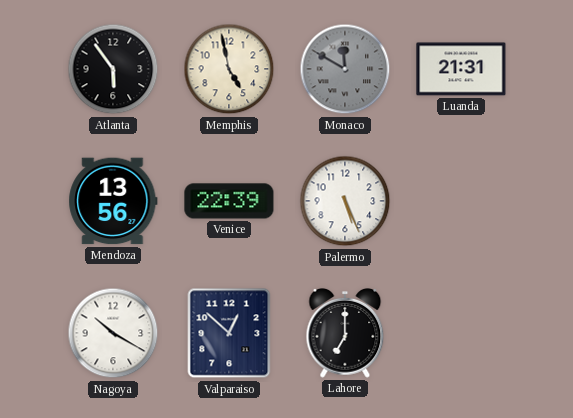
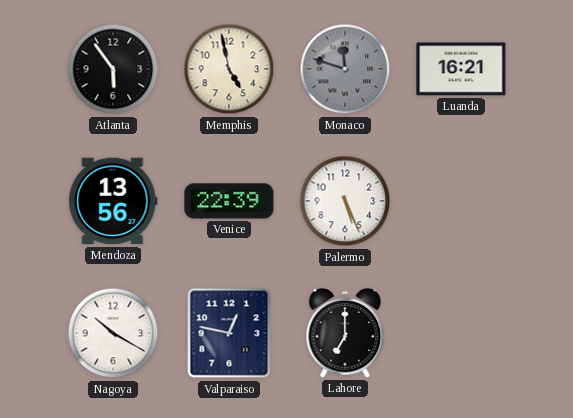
Monaco: 11:50 -> 11:48
Luanda: 21:31 -> 16:21
Valparaiso: 12:52 -> 12:47
